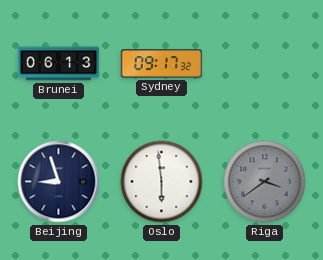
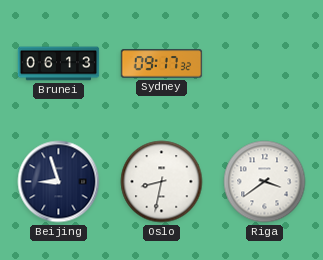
Oslo: 5:59 -> 8:32
Riga dial: grey -> white
